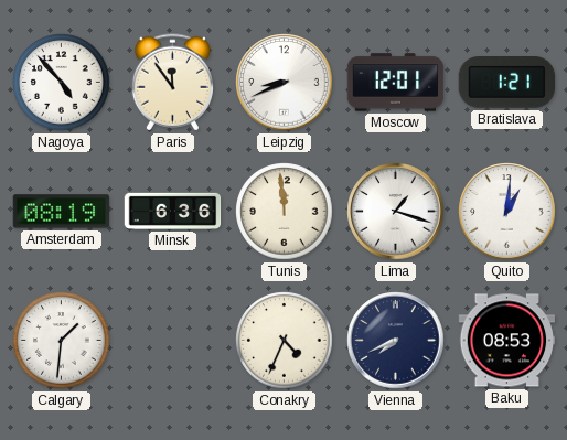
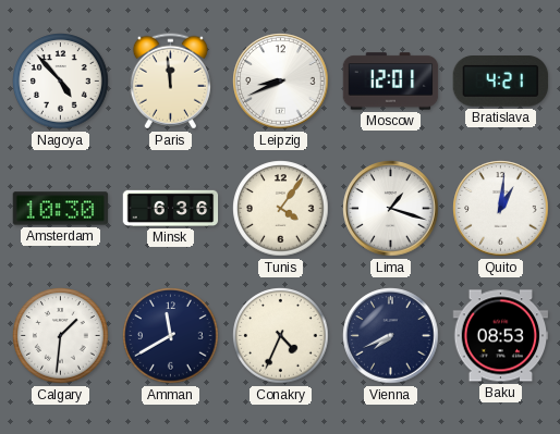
Paris: 11:54 -> 11:59
Bratislava: 1:21 -> 4:21
Amsterdam: 08:19 -> 10:30
Tunis: 11:59 -> 4:06
Amman: none -> 11:40
